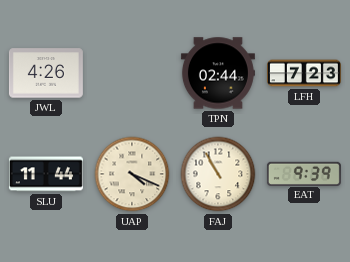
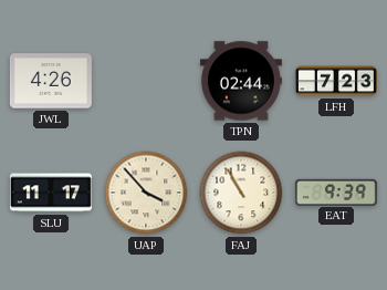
SLU: 11:44 -> 11:17
UAP: 4:19 -> 3:53
